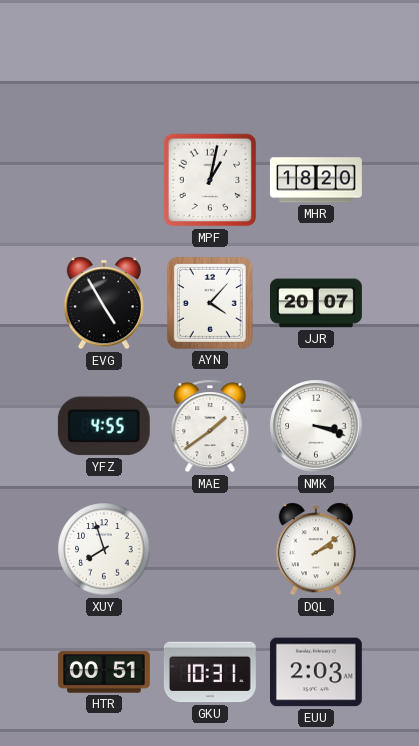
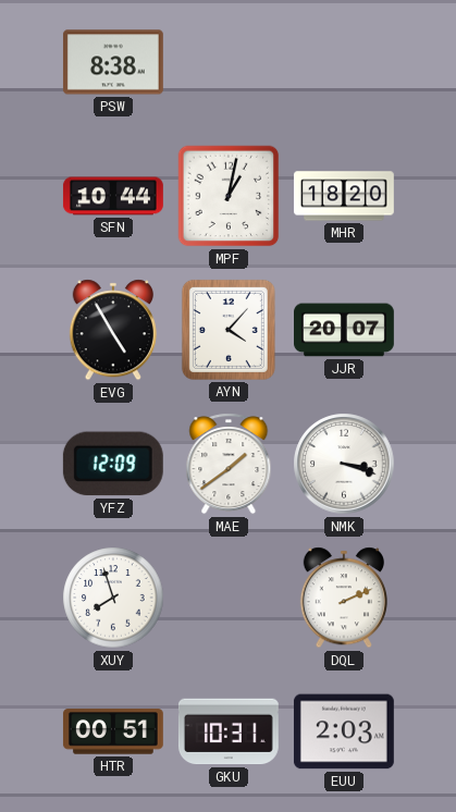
PSW: none -> 8:38
SFN: none -> 10:44
YFZ: 4:55 -> 12:09
DQL: 2:09 -> 2:11
